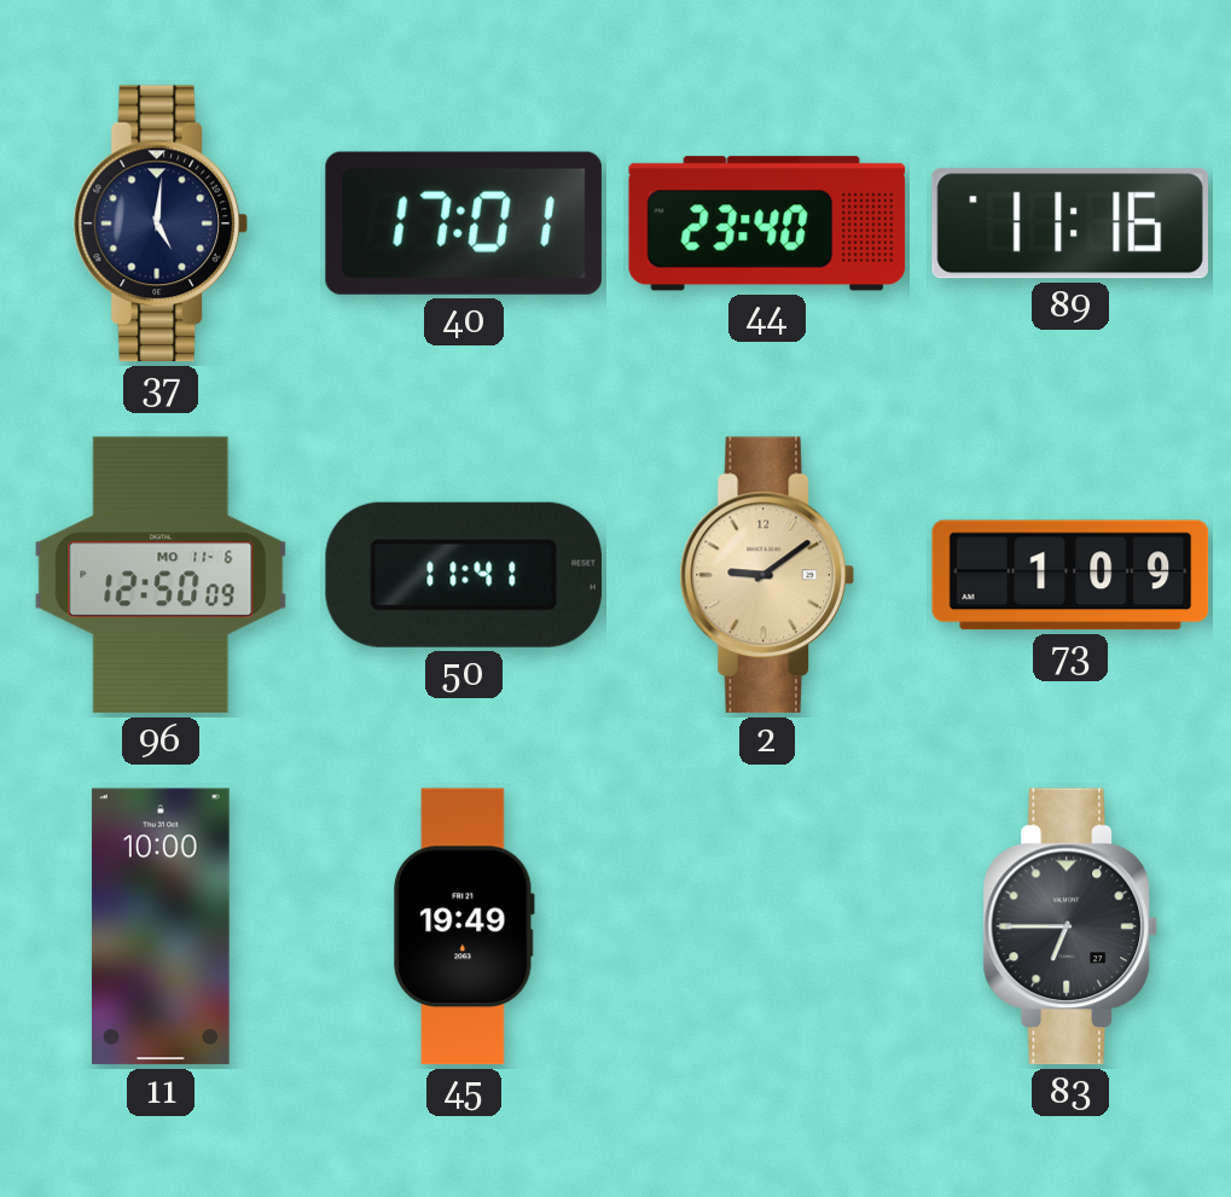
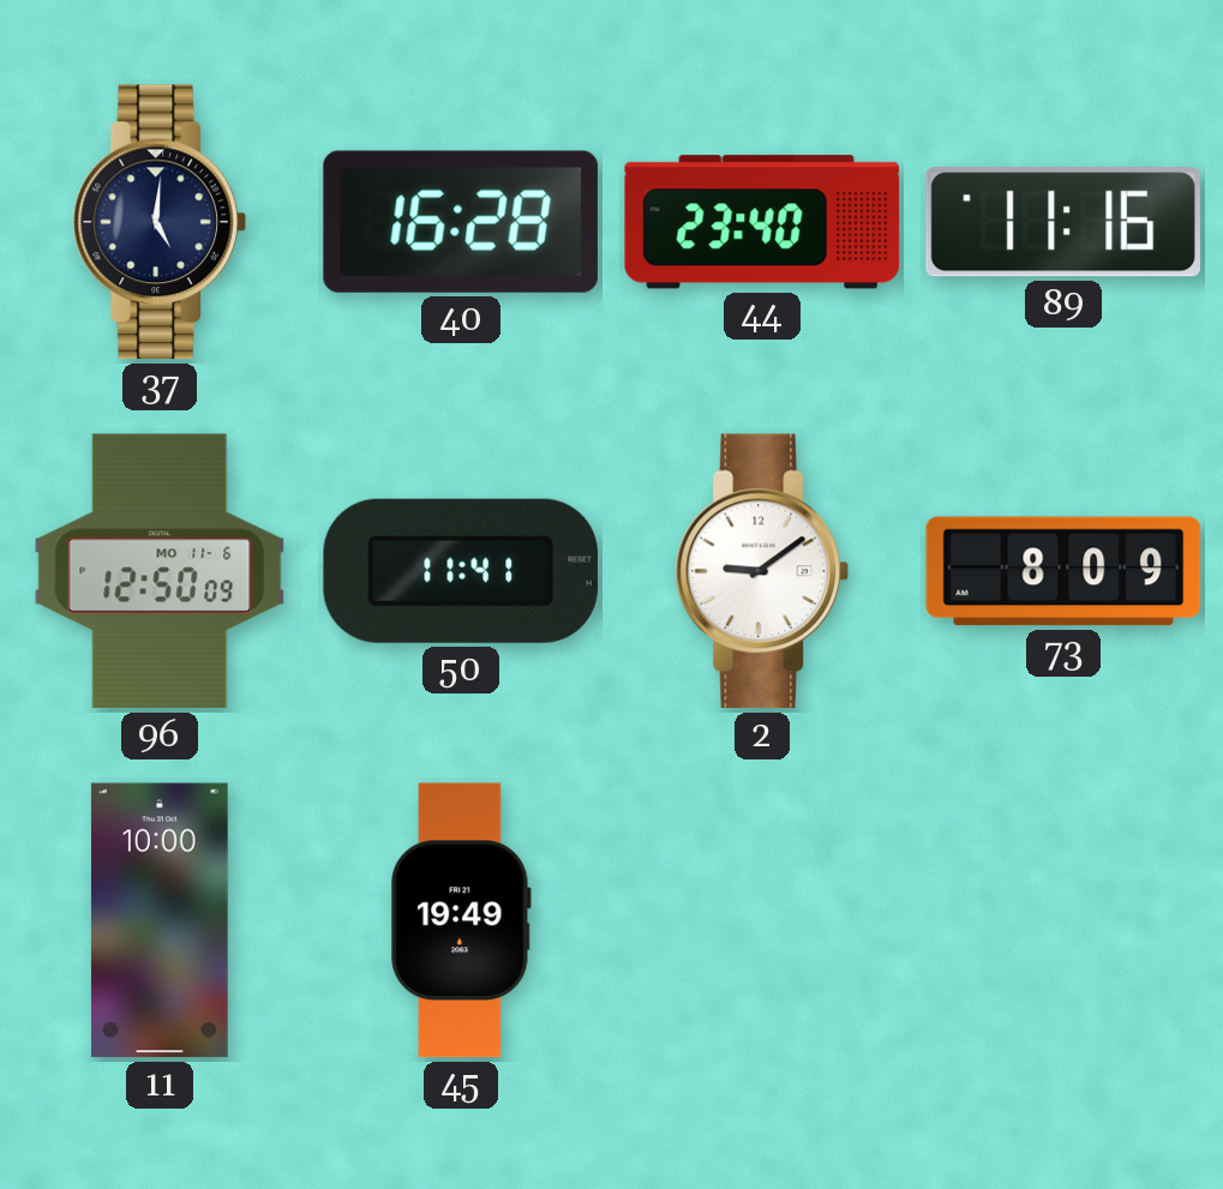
40: 17:01 -> 16:28
2 dial: champagne -> white
73: 1:09 -> 8:09
83: 6:45 -> none
